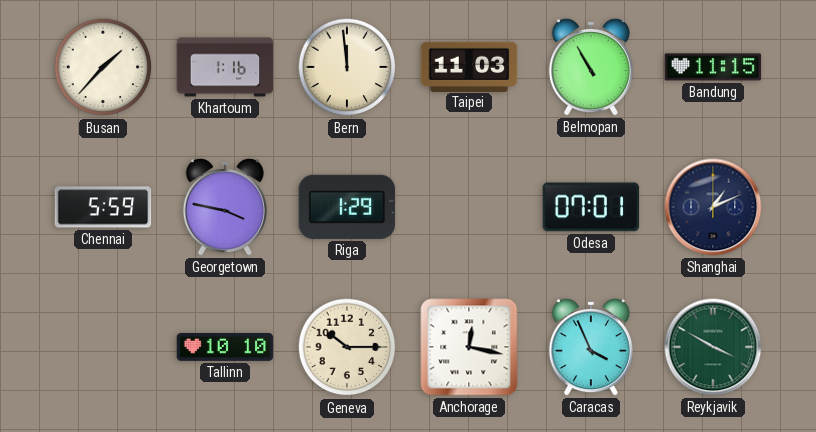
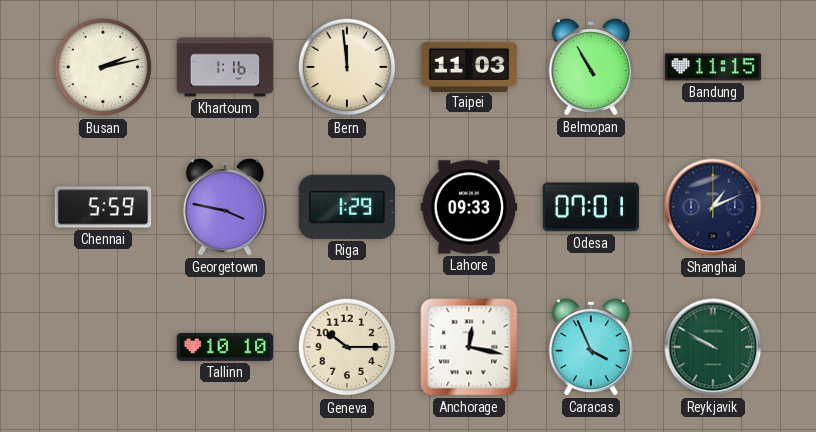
Busan: 1:37 -> 2:13
Lahore: none -> 09:33
Reykjavik: 3:50 -> 9:50
